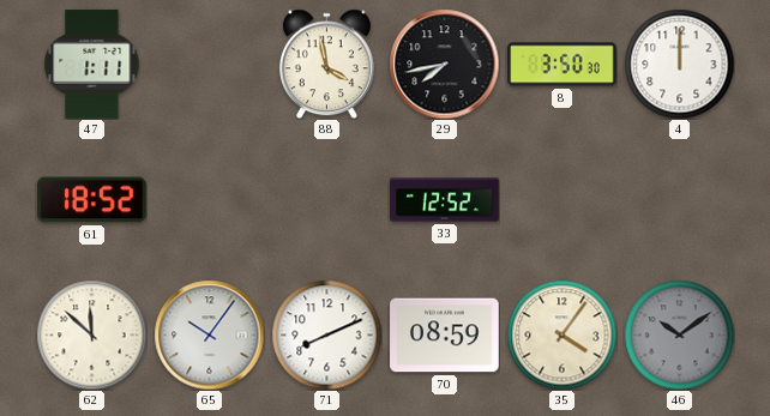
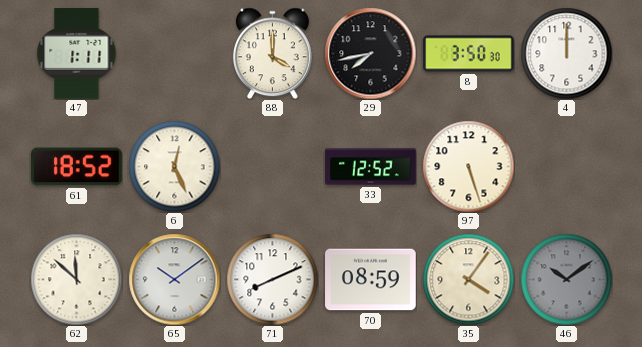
88: 3:58 -> 4:00
6: none -> 12:26
97: none -> 5:27
65: 10:06 -> 10:09
